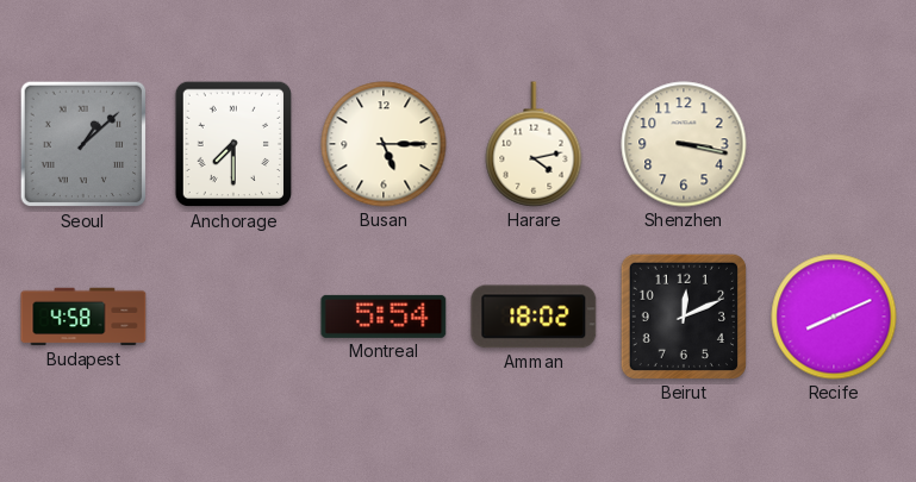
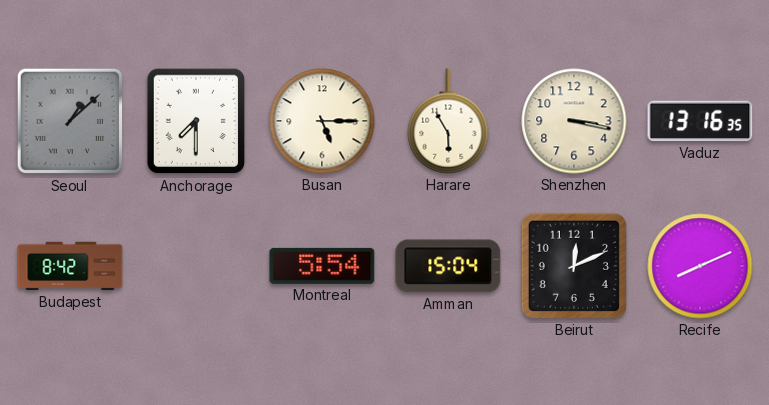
Harare: 4:13 -> 5:55
Vaduz: none -> 13:16
Budapest: 4:58 -> 8:42
Amman: 18:02 -> 15:04
